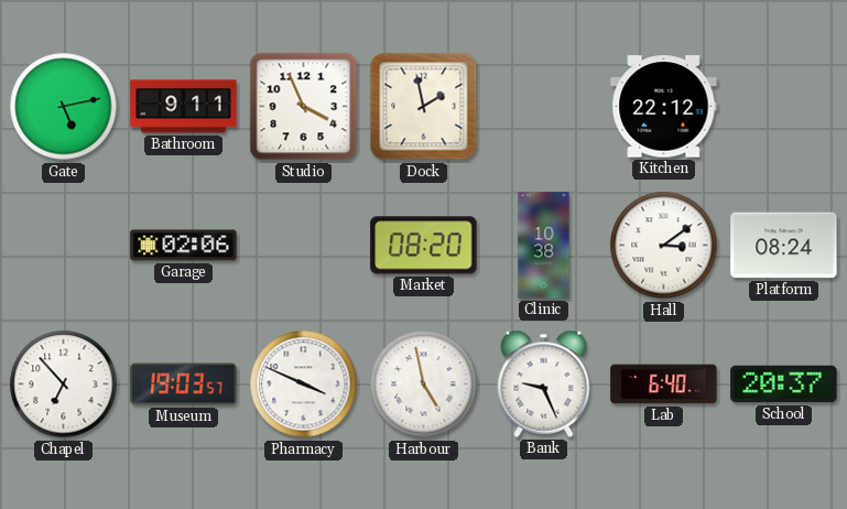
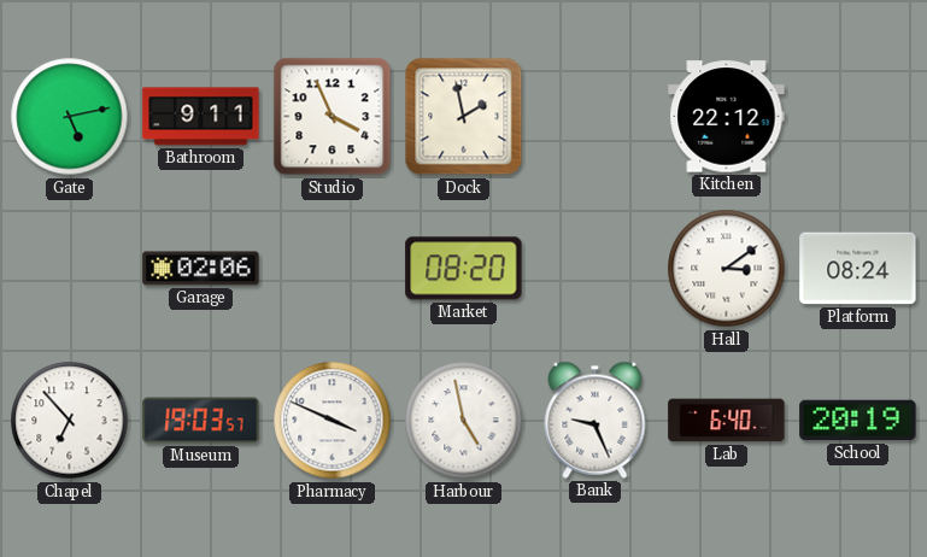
Clinic: 10:38 -> none
School: 20:37 -> 20:19
